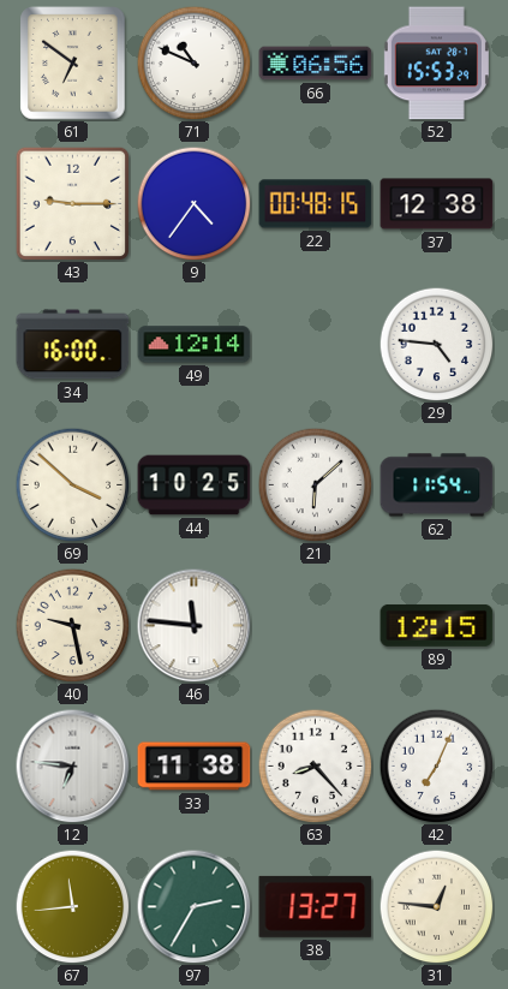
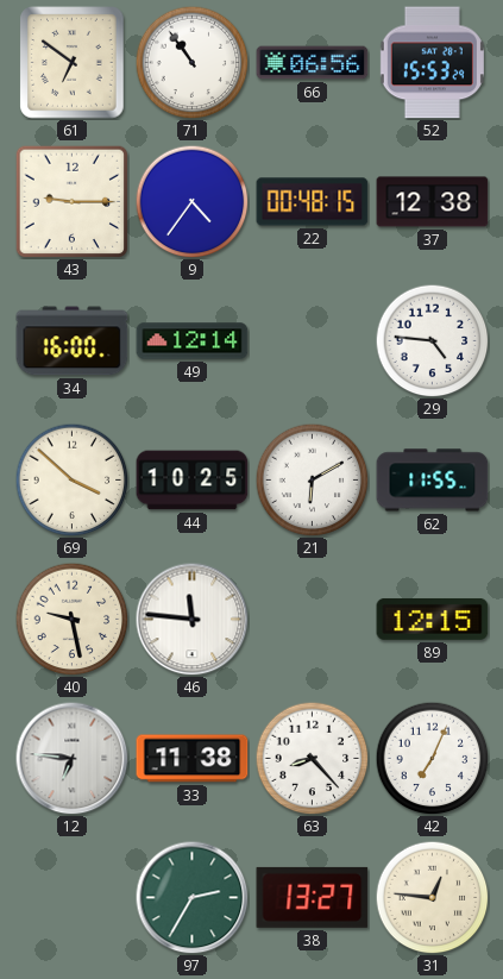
71: 10:49 -> 10:54
21: 6:08 -> 6:10
62: 11:54 -> 11:55
67: 11:44 -> none
